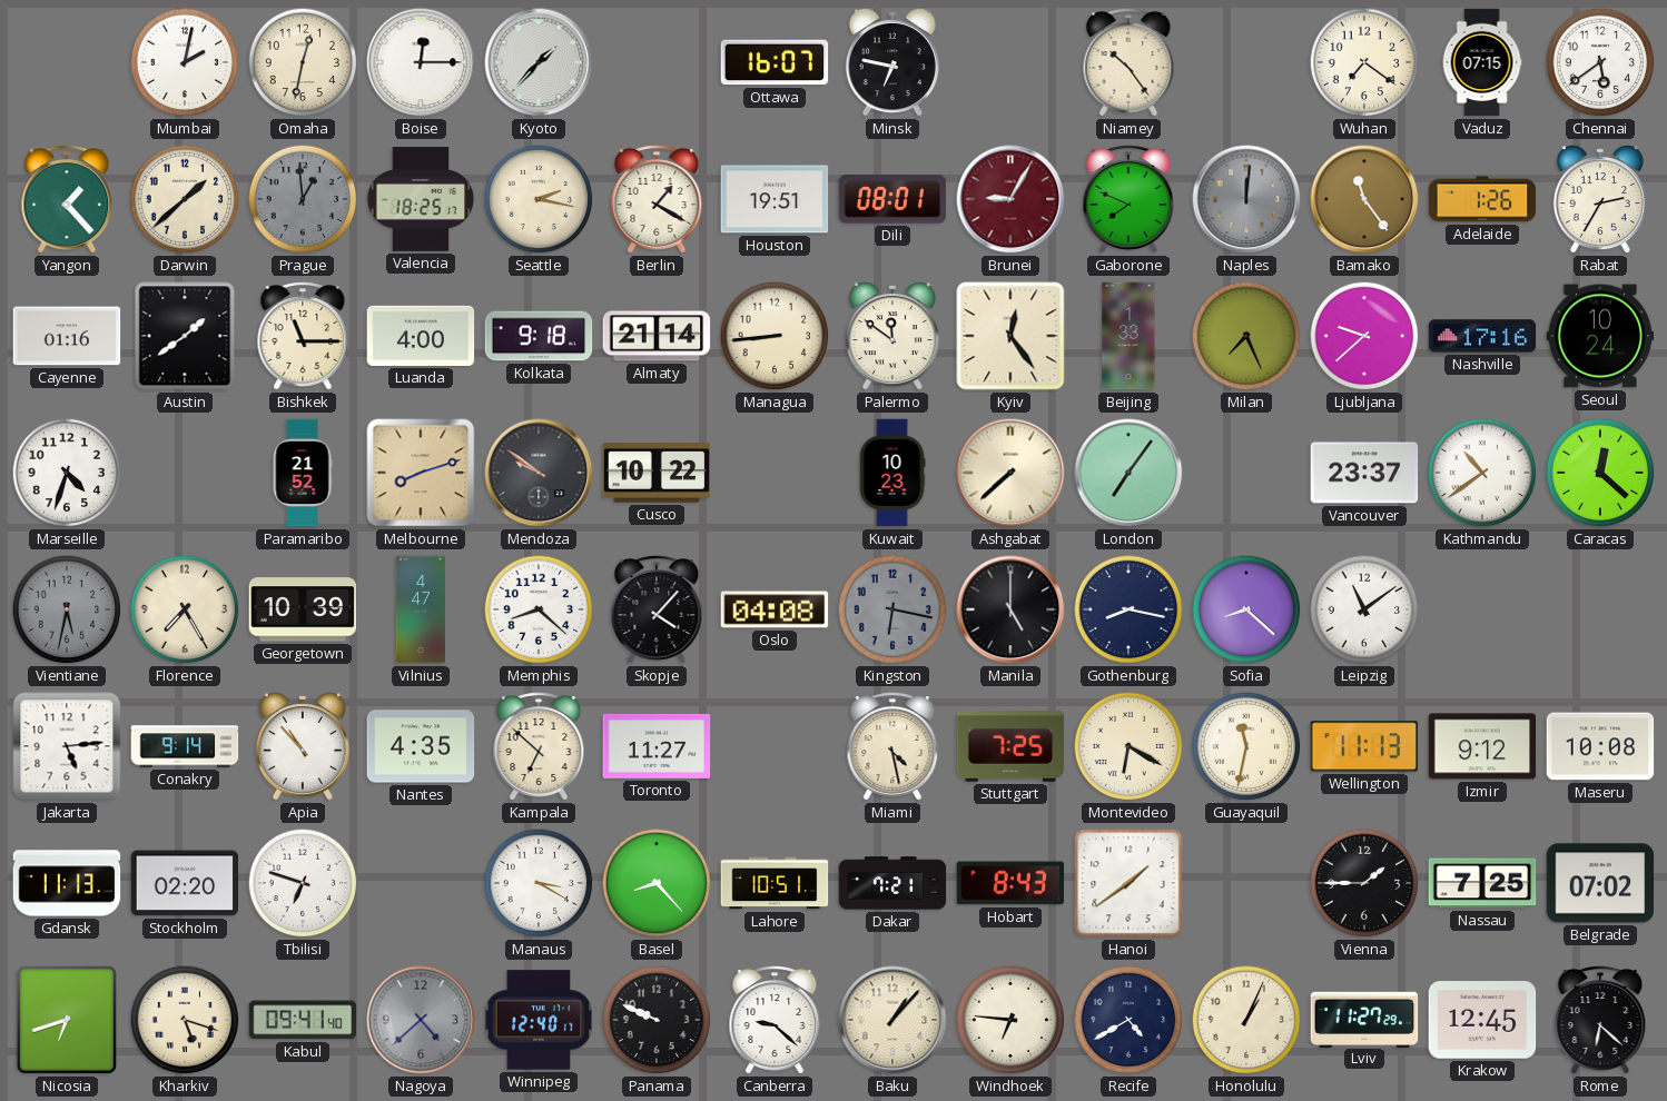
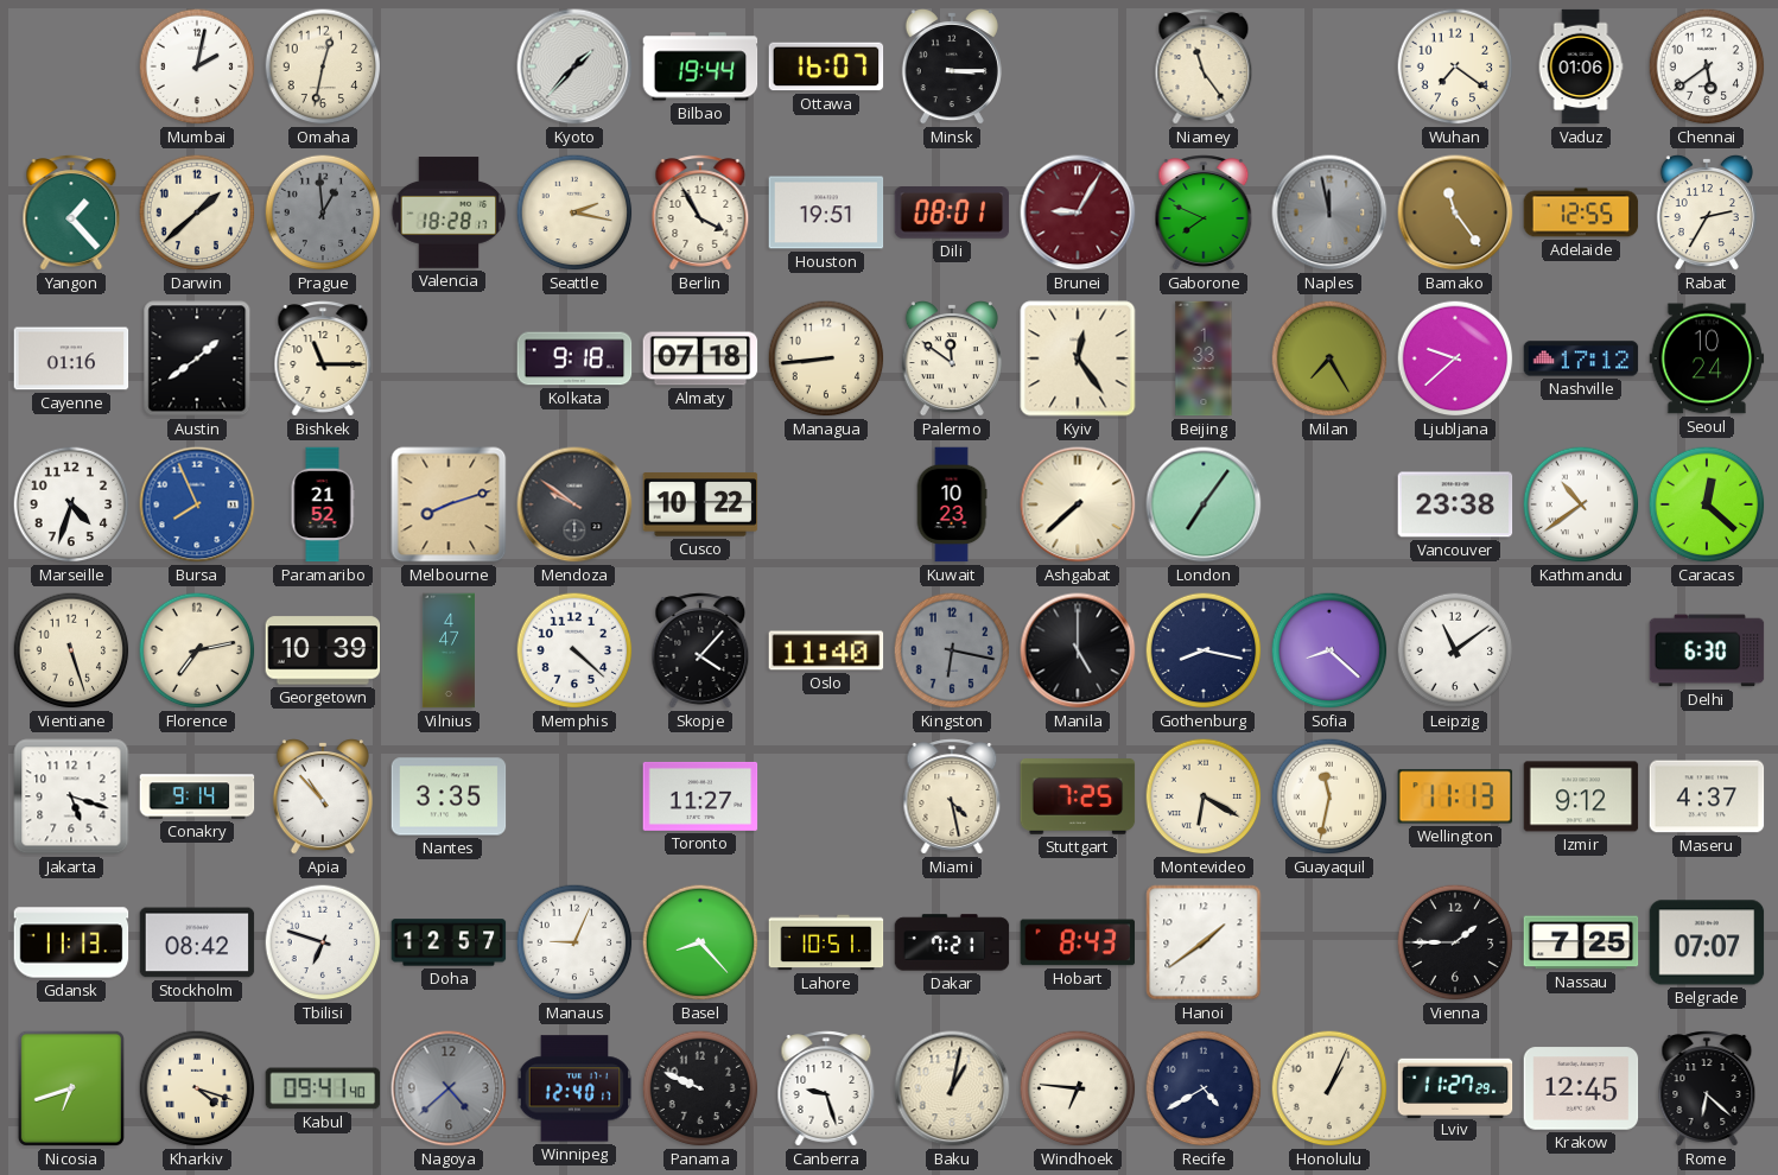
Boise: 12:15 -> none
Bilbao: none -> 19:44
Minsk: 6:47 -> 3:15
Niamey: 10:24 -> 11:24
Vaduz: 07:15 -> 01:06
Valencia: 18:25 -> 18:28
Berlin: 1:20 -> 3:55
Naples: 12:01 -> 11:58
Adelaide: 1:26 -> 12:55
Luanda: 4:00 -> none
Almaty: 21:14 -> 07:18
Milan: 7:26 -> 7:25
Nashville: 17:16 -> 17:12
Bursa: none -> 7:56
Vancouver: 23:37 -> 23:38
Vientiane: 5:32 -> 5:27
Vientiane dial: grey -> cream
Florence: 7:25 -> 7:13
Memphis: 8:22 -> 4:22
Oslo: 04:08 -> 11:40
Delhi: none -> 6:30
Jakarta: 5:14 -> 5:18
Nantes: 4:35 -> 3:35
Kampala: 6:52 -> none
Maseru: 10:08 -> 4:37
Stockholm: 02:20 -> 08:42
Doha: none -> 12:57
Manaus: 3:20 -> 9:04
Belgrade: 07:02 -> 07:07
Kharkiv: 5:18 -> 4:18
Canberra: 9:22 -> 9:27
Baku: 1:07 -> 1:02
